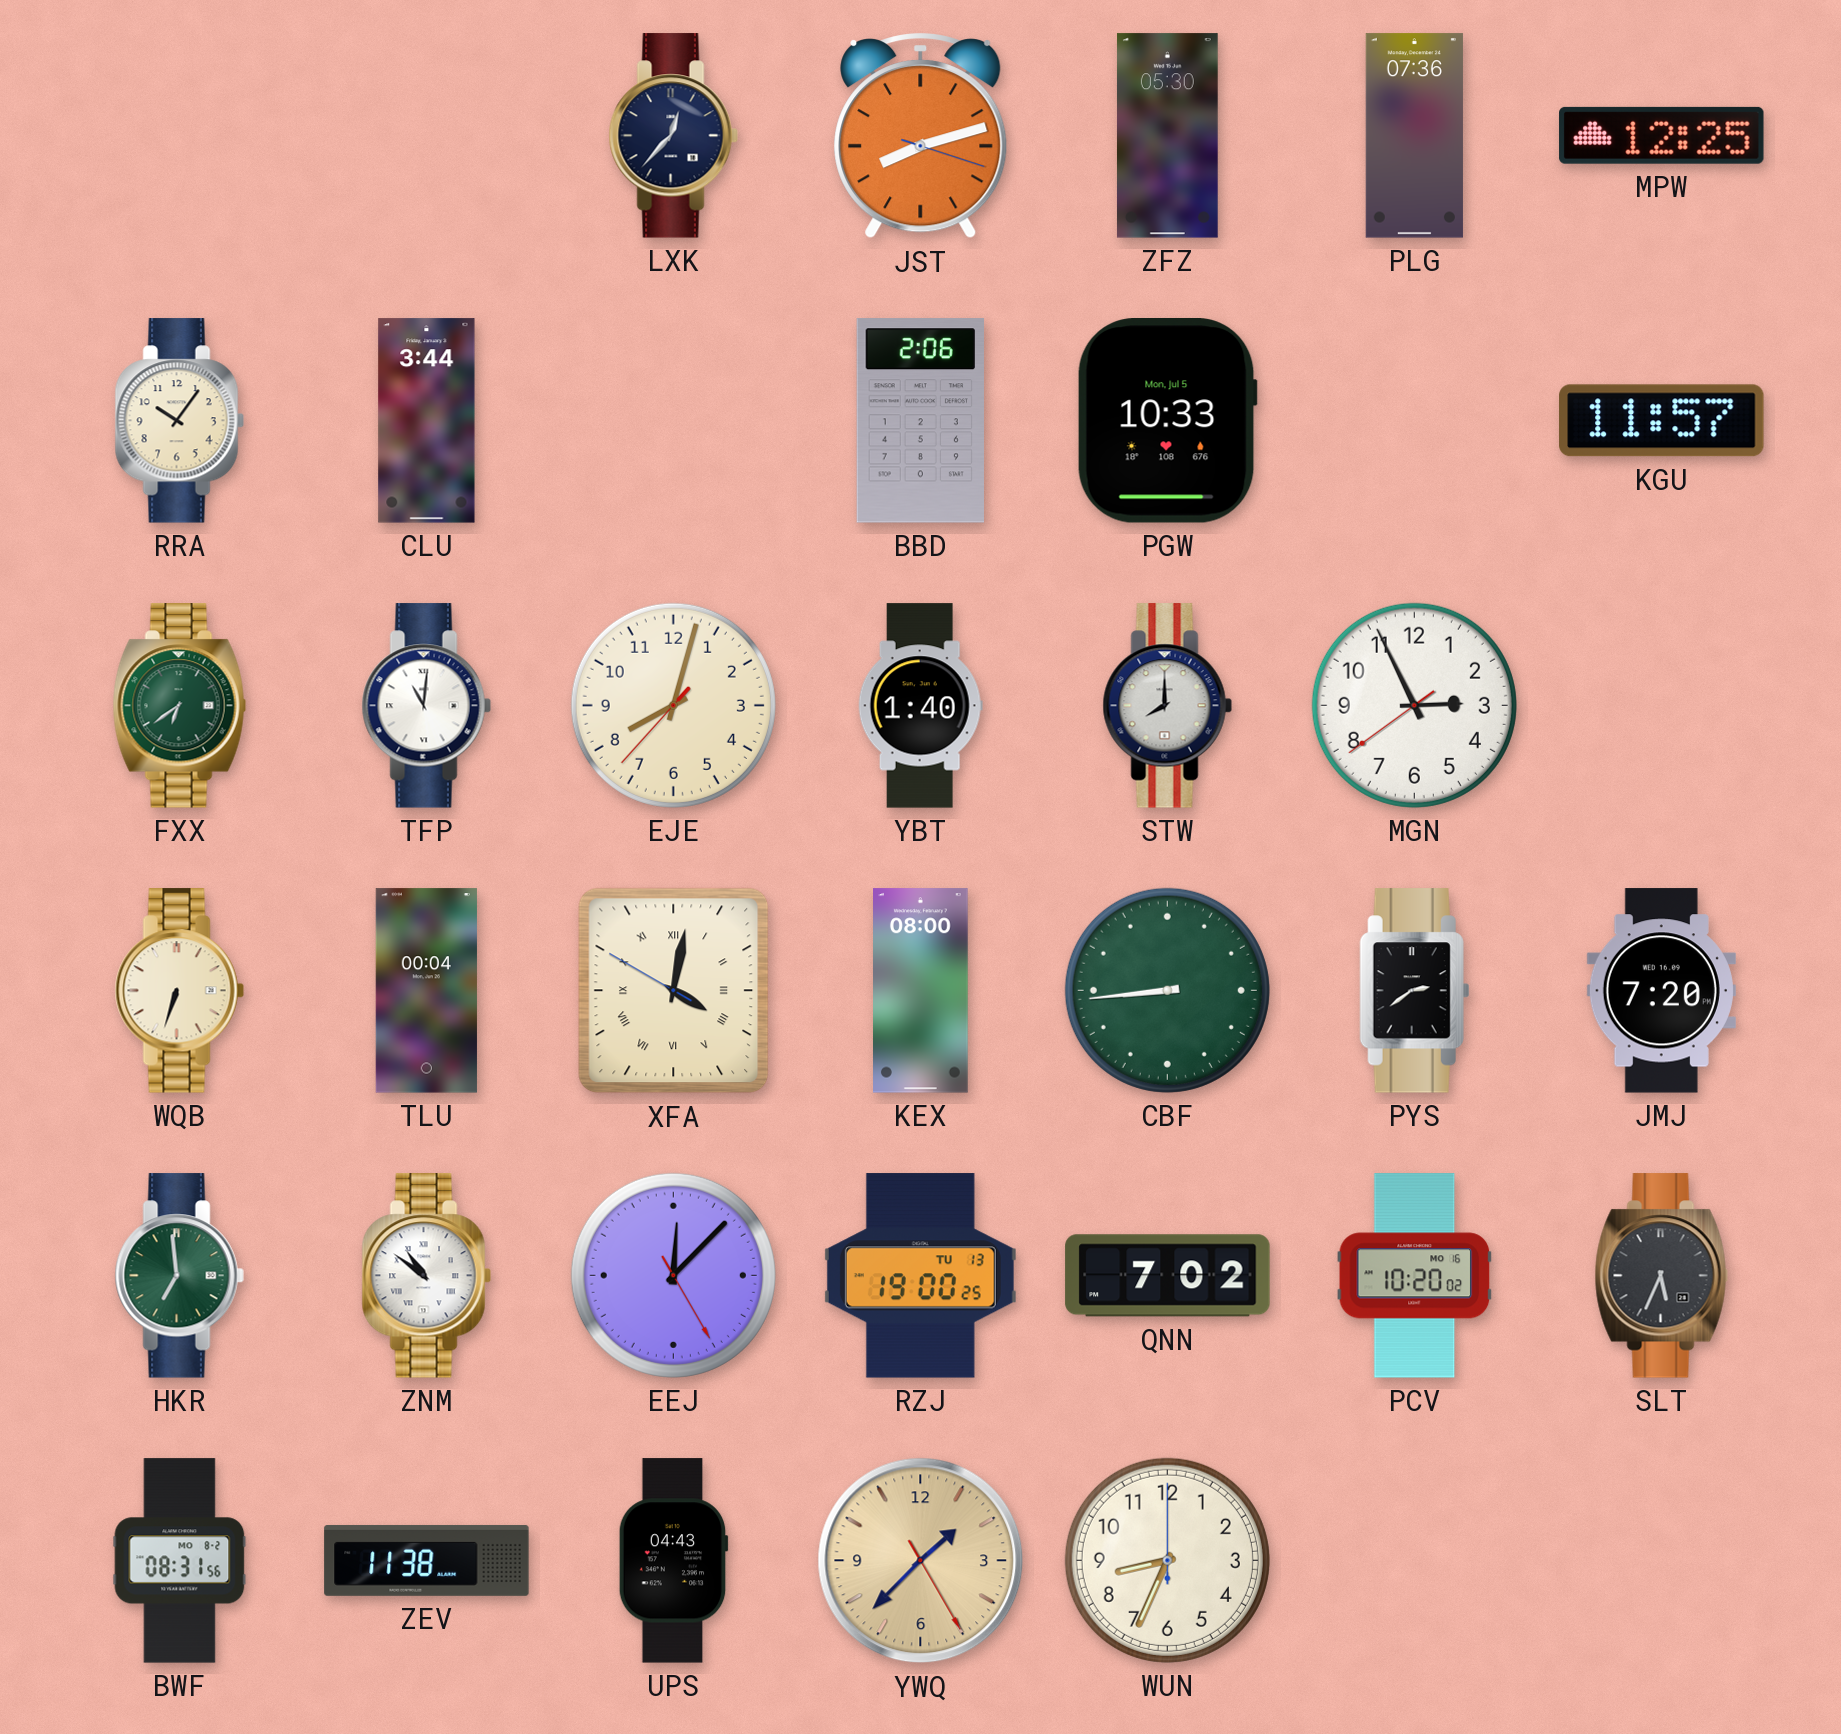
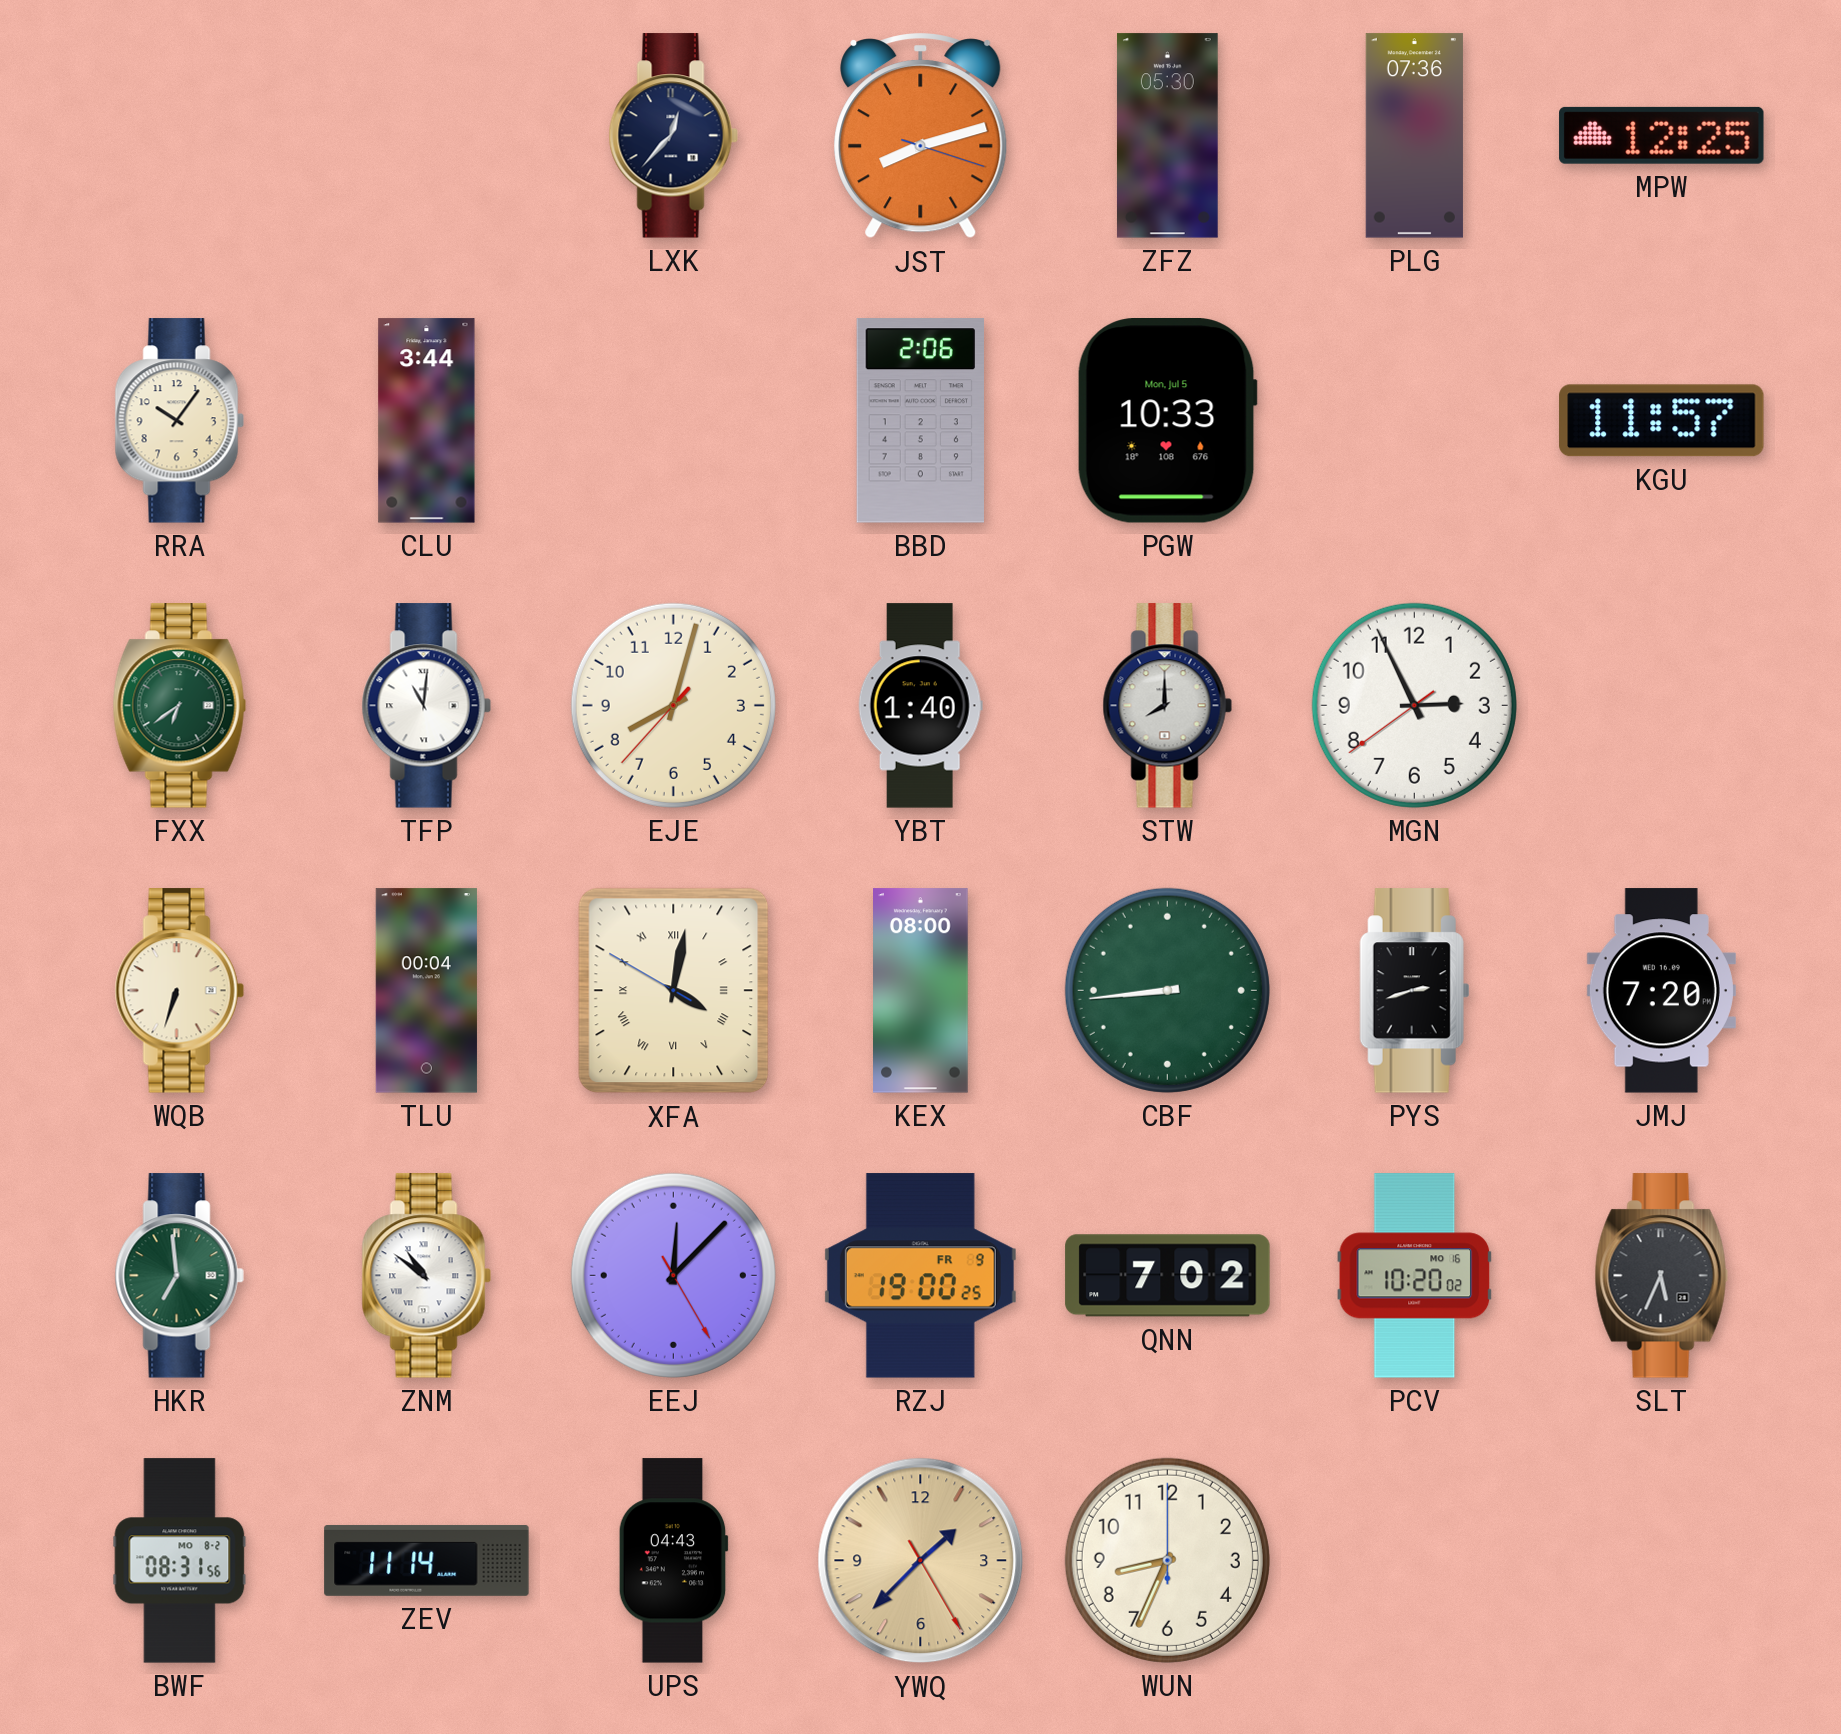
PYS: 2:39 -> 2:42
RZJ date: TU 13 -> FR 9
ZEV: 11:38 -> 11:14
